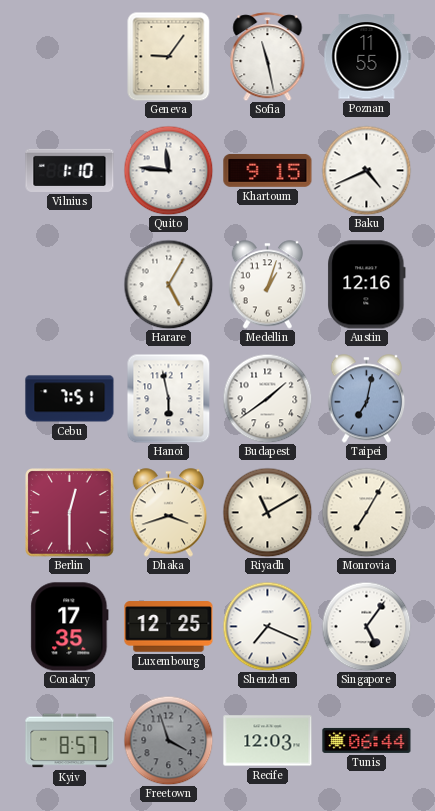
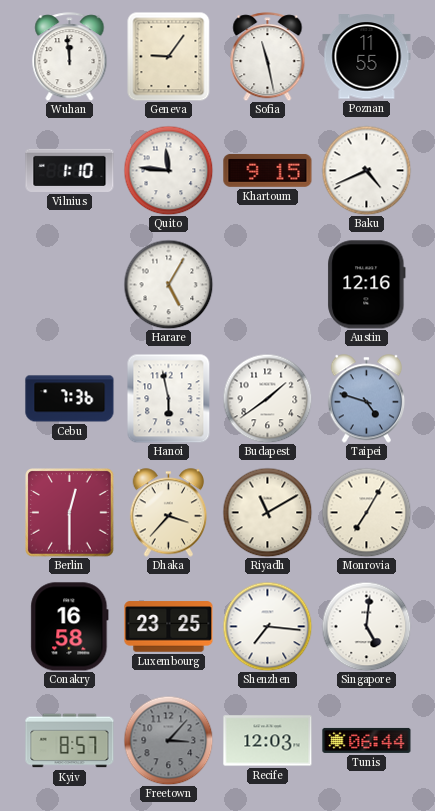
Wuhan: none -> 11:59
Medellin: 1:03 -> none
Cebu: 7:51 -> 7:36
Taipei: 7:02 -> 4:48
Dhaka: 3:42 -> 3:37
Conakry: 17:35 -> 16:58
Luxembourg: 12:25 -> 23:25
Shenzhen: 7:19 -> 7:16
Singapore: 5:06 -> 5:01
Freetown: 3:57 -> 3:07
